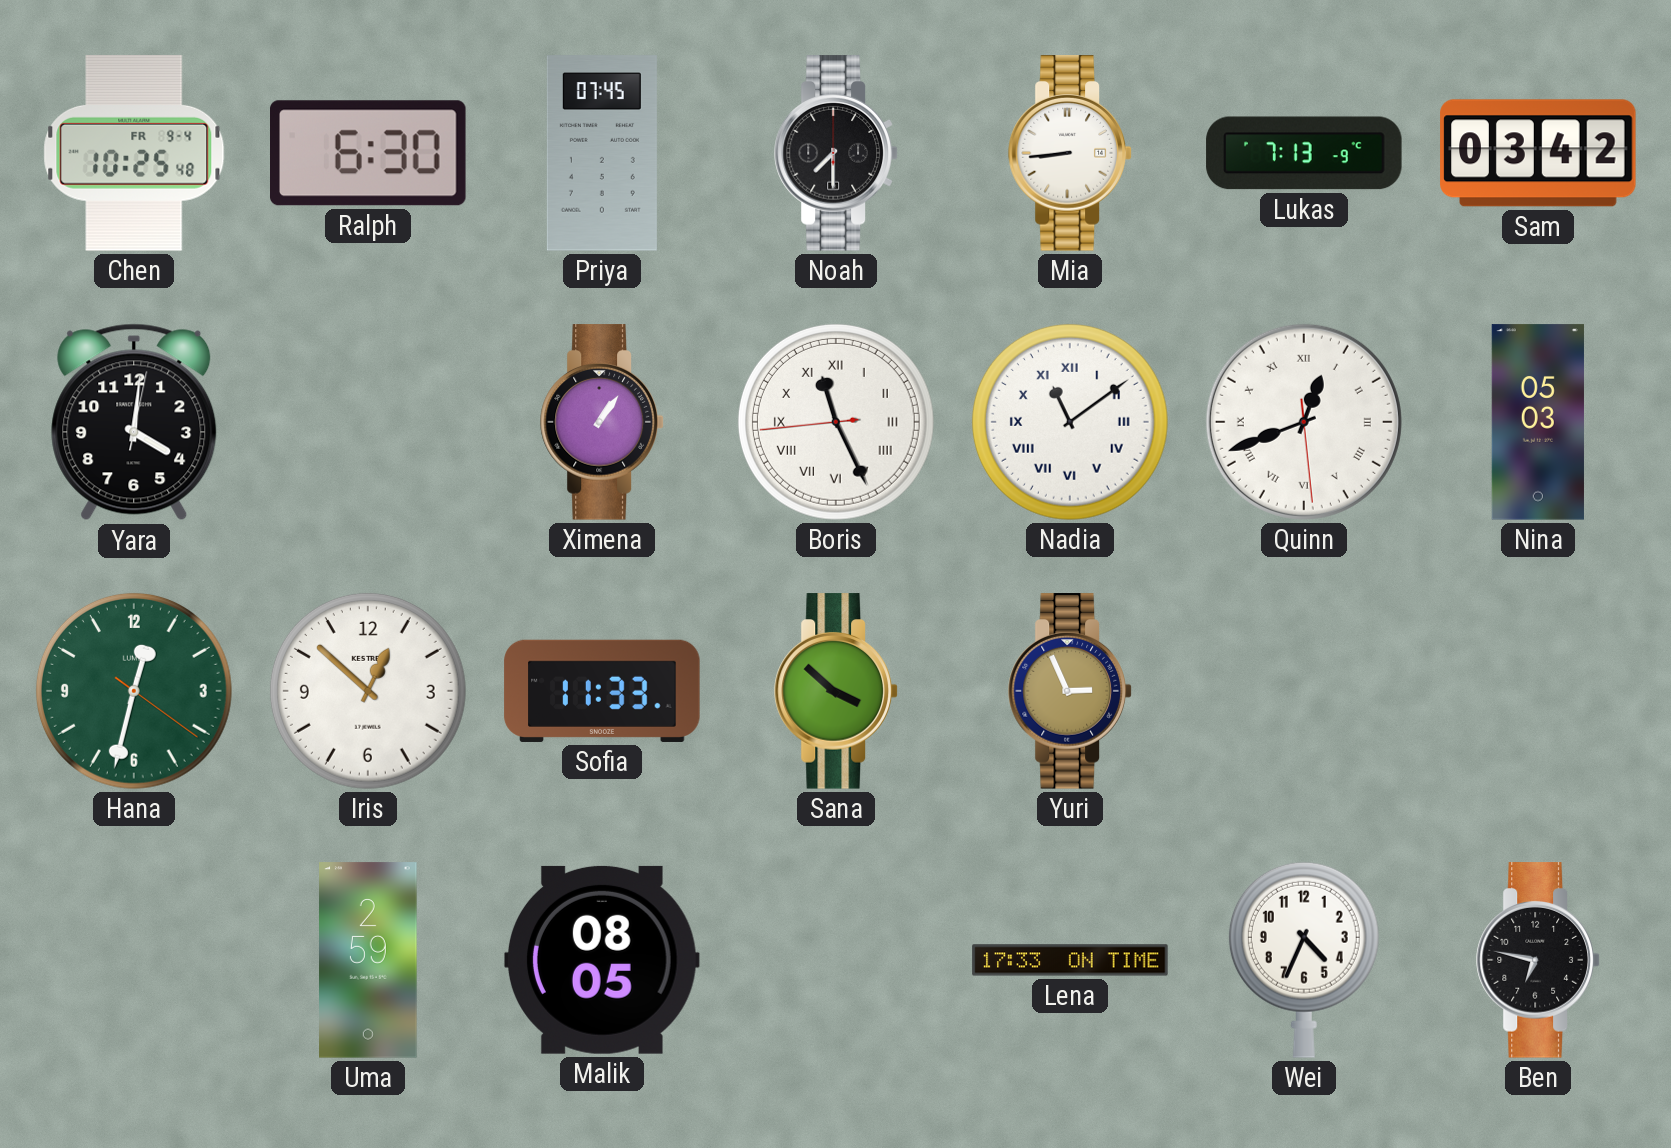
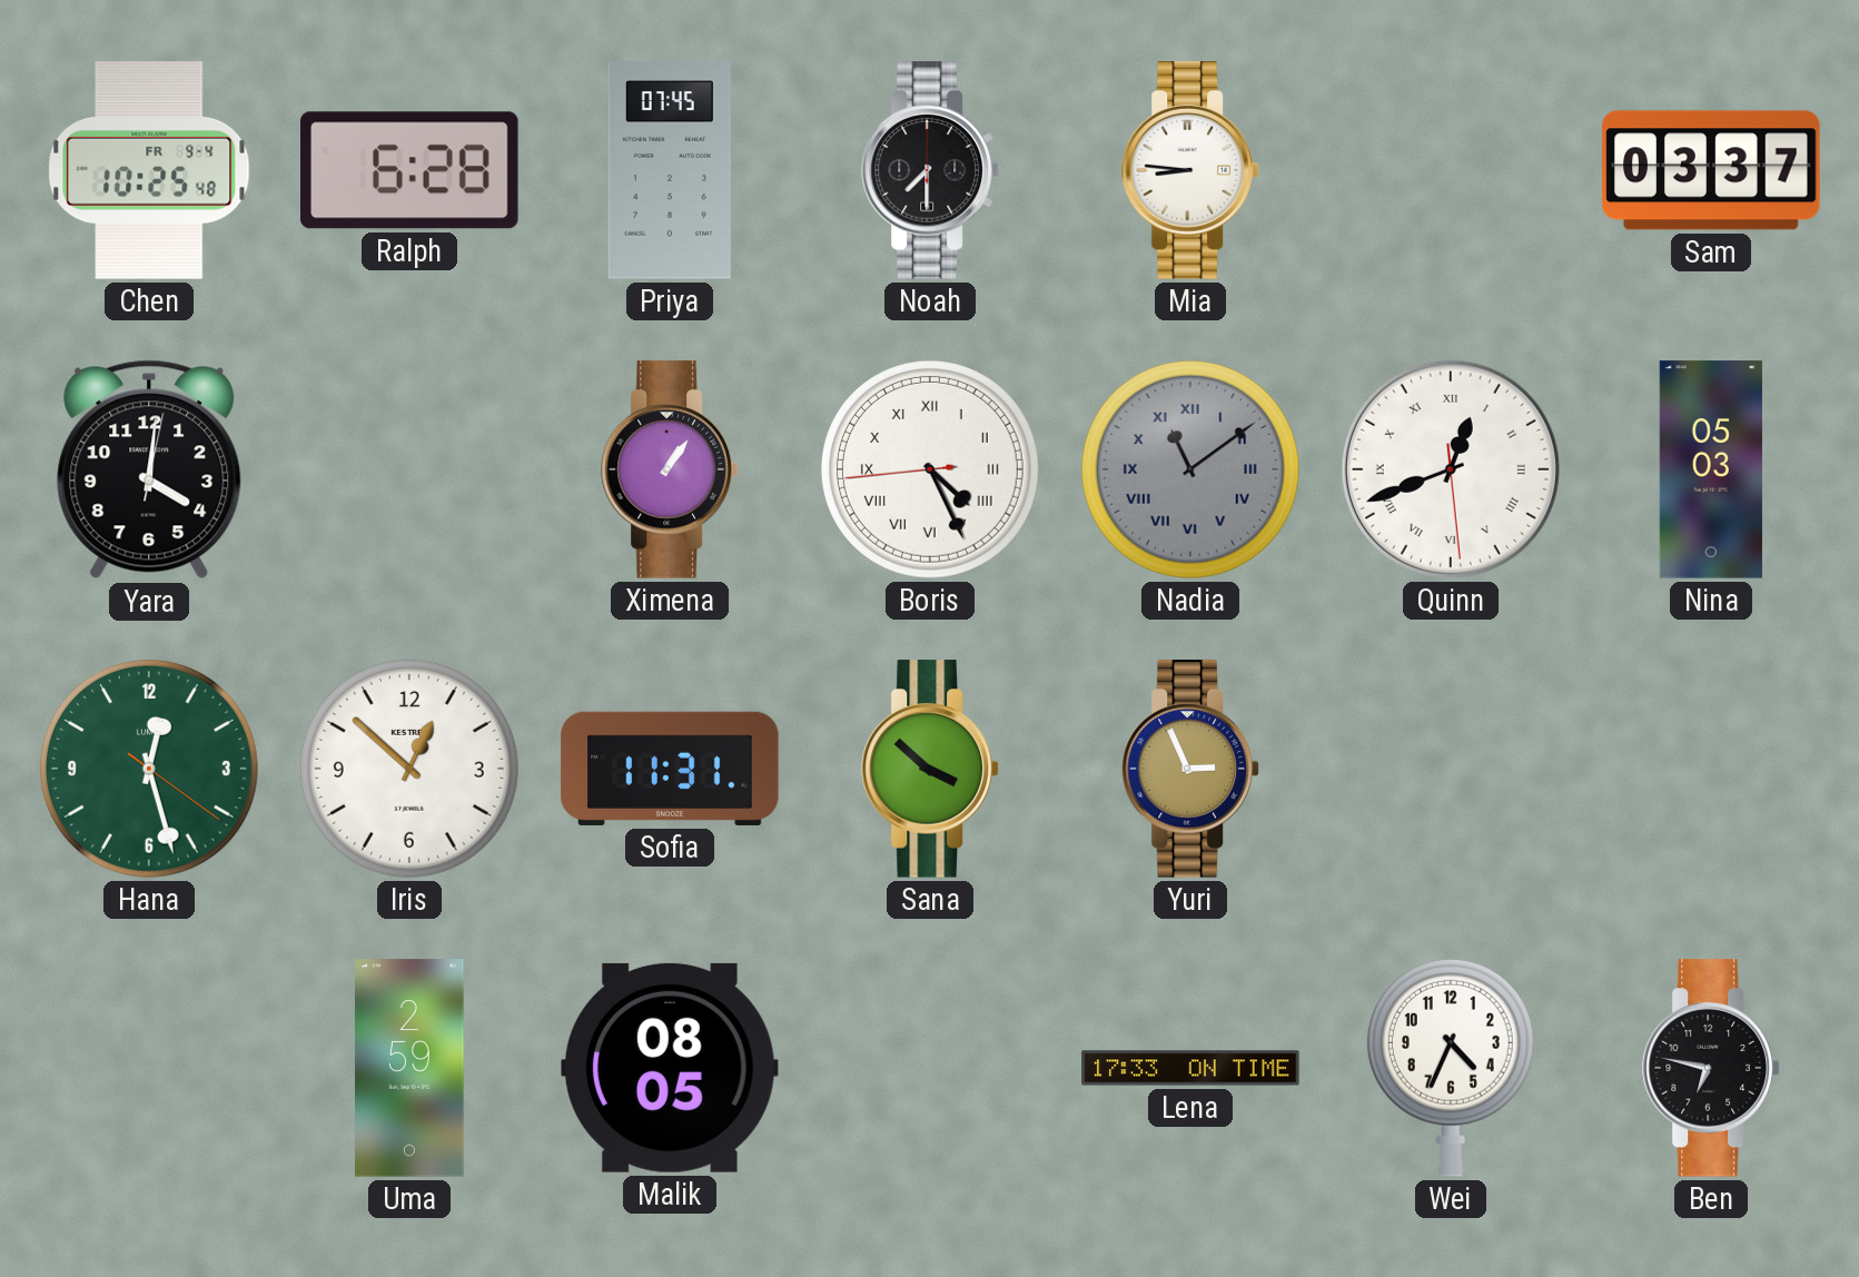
Ralph: 6:30 -> 6:28
Mia: 8:44 -> 8:46
Lukas: 7:13 -> none
Sam: 03:42 -> 03:37
Boris: 11:25 -> 4:25
Nadia dial: white -> grey
Hana: 12:32 -> 12:27
Sofia: 11:33 -> 11:31
